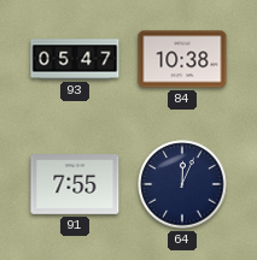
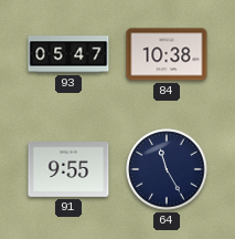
91: 7:55 -> 9:55
64: 12:04 -> 11:25
